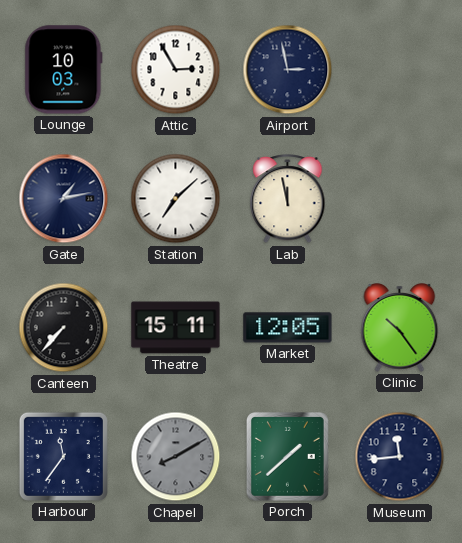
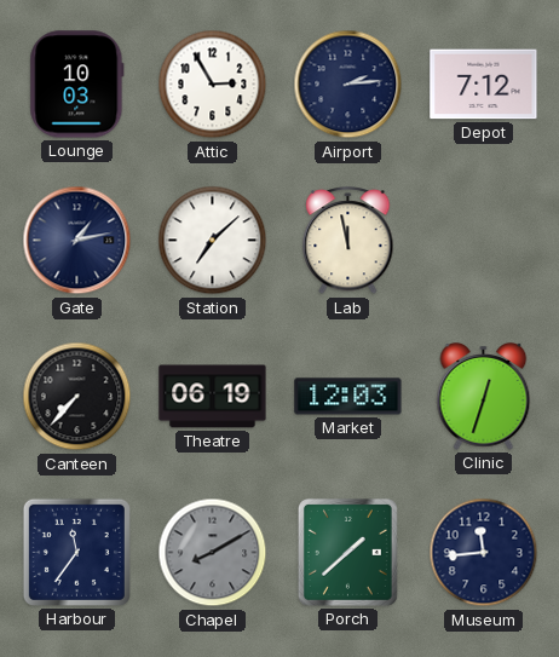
Airport: 2:58 -> 2:14
Depot: none -> 7:12
Theatre: 15:11 -> 06:19
Market: 12:05 -> 12:03
Clinic: 10:24 -> 12:33
